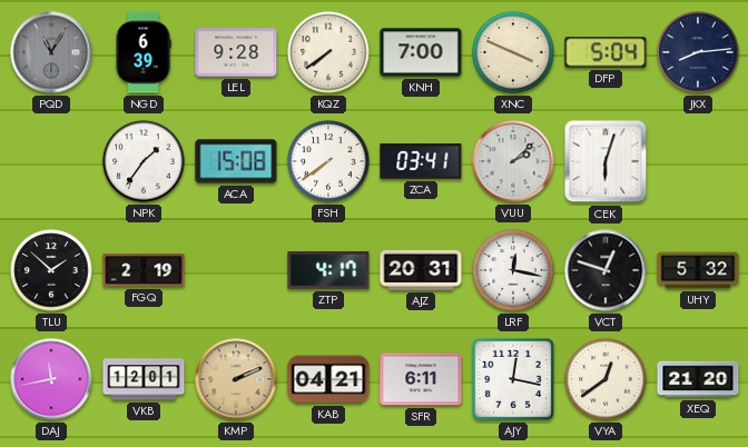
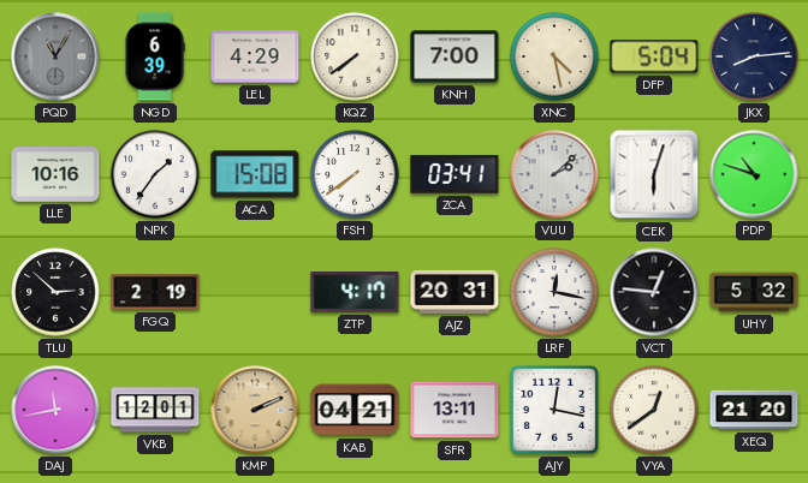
LEL: 9:28 -> 4:29
XNC: 3:49 -> 4:28
LLE: none -> 10:16
PDP: none -> 10:48
TLU: 1:52 -> 2:52
VCT: 12:48 -> 12:46
SFR: 6:11 -> 13:11
